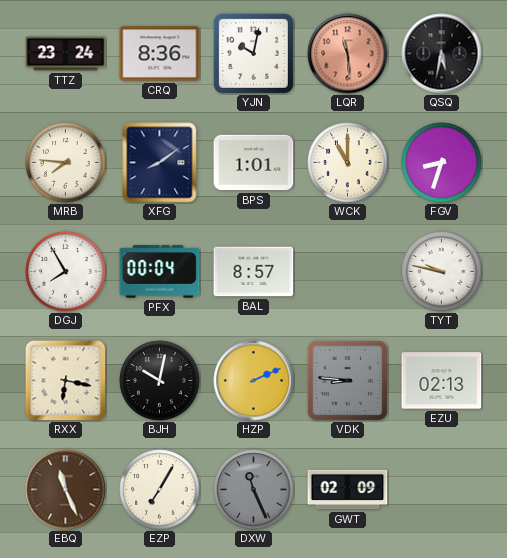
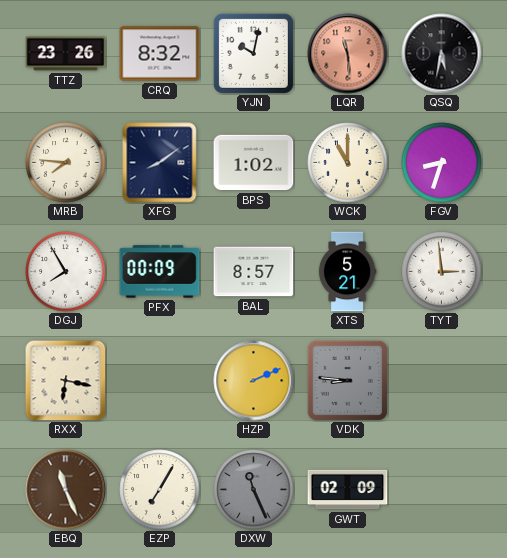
TTZ: 23:24 -> 23:26
CRQ: 8:36 -> 8:32
BPS: 1:01 -> 1:02
PFX: 00:04 -> 00:09
XTS: none -> 5:21
TYT: 9:47 -> 2:59
BJH: 10:02 -> none
EZU: 02:13 -> none
